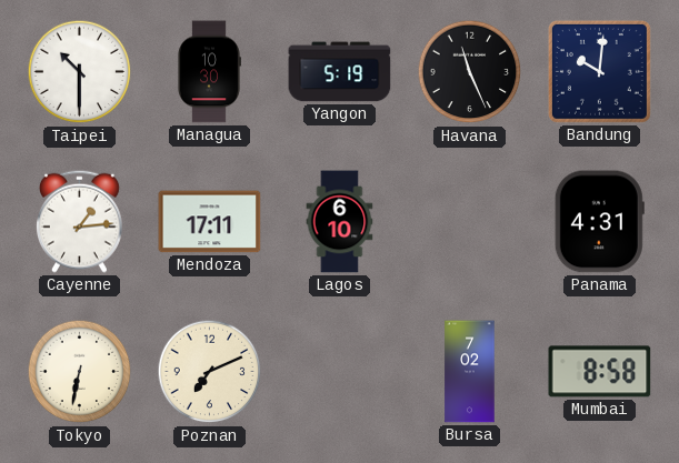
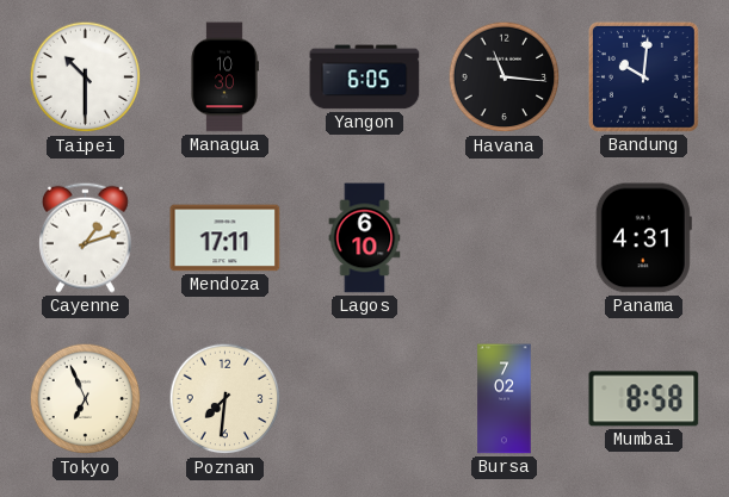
Yangon: 5:19 -> 6:05
Havana: 11:26 -> 11:16
Cayenne: 1:14 -> 1:12
Tokyo: 6:32 -> 6:56
Poznan: 7:11 -> 7:31
